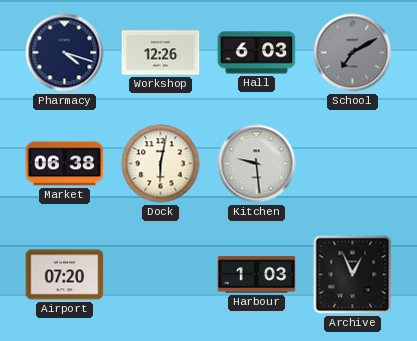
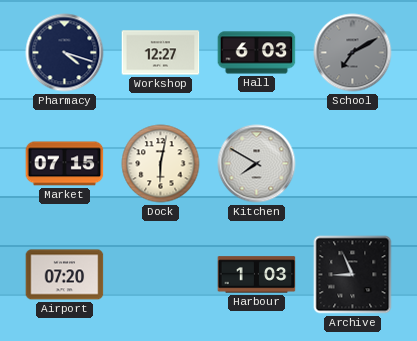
Workshop: 12:26 -> 12:27
Market: 06:38 -> 07:15
Kitchen: 9:29 -> 7:50
Archive: 12:56 -> 8:56
